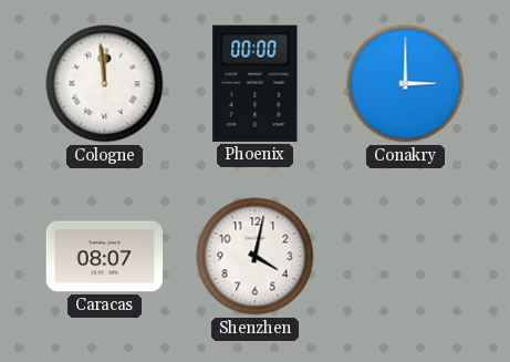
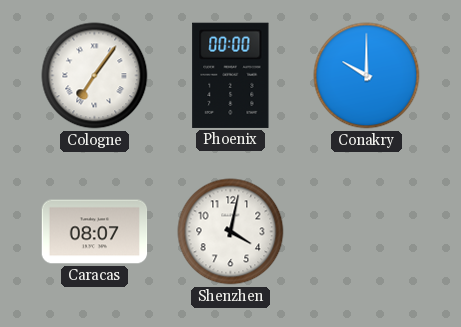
Cologne: 11:59 -> 7:06
Conakry: 3:00 -> 10:00
